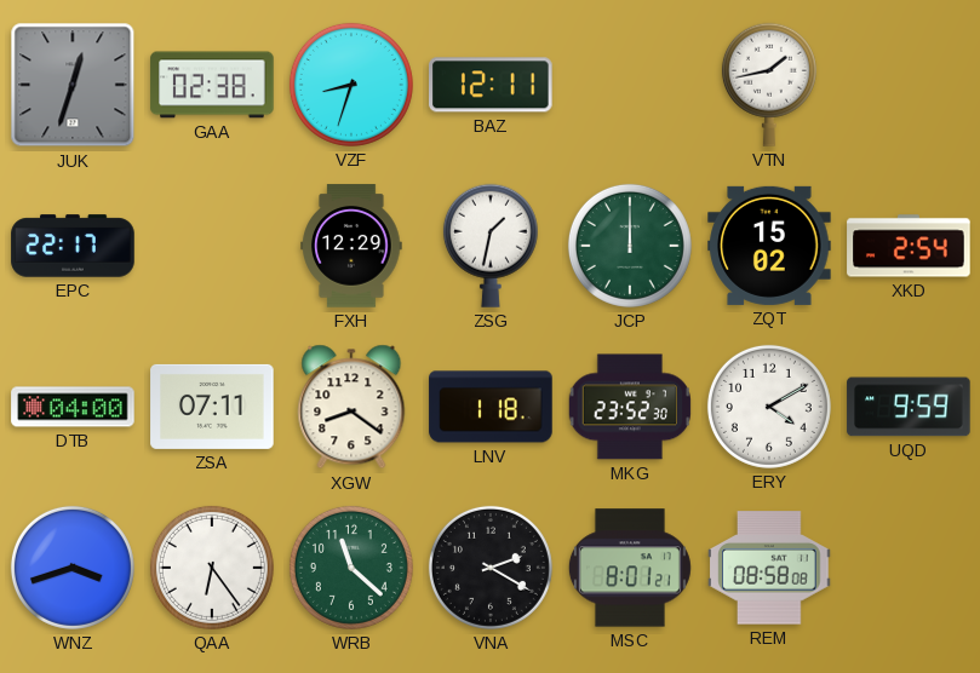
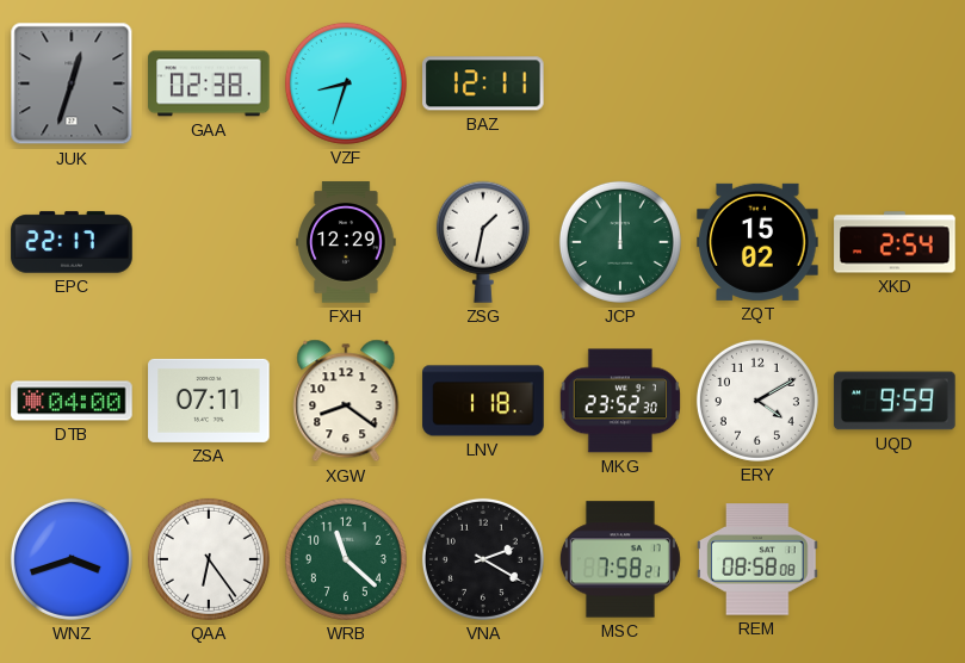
VTN: 1:43 -> none
MSC: 8:01 -> 7:58
